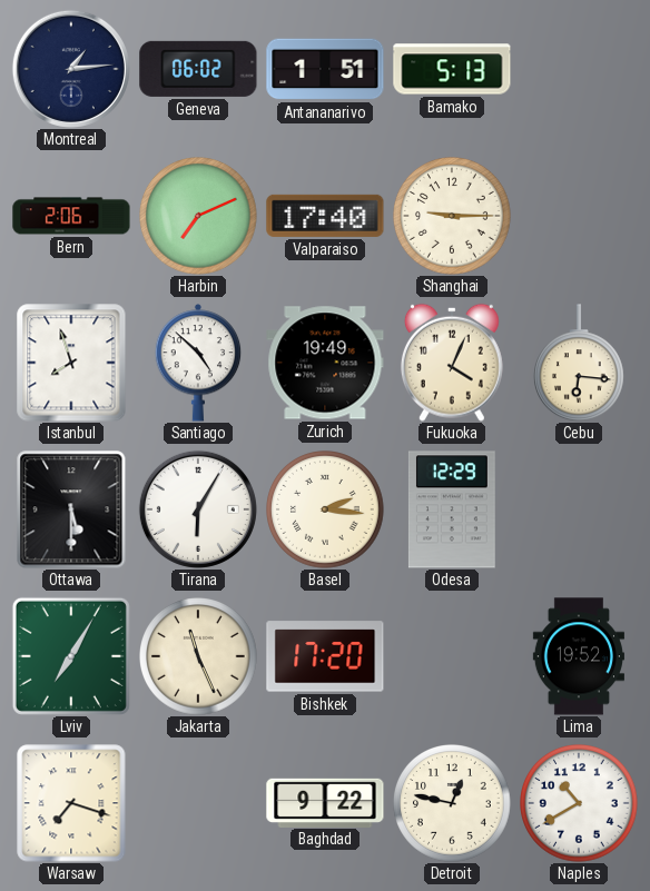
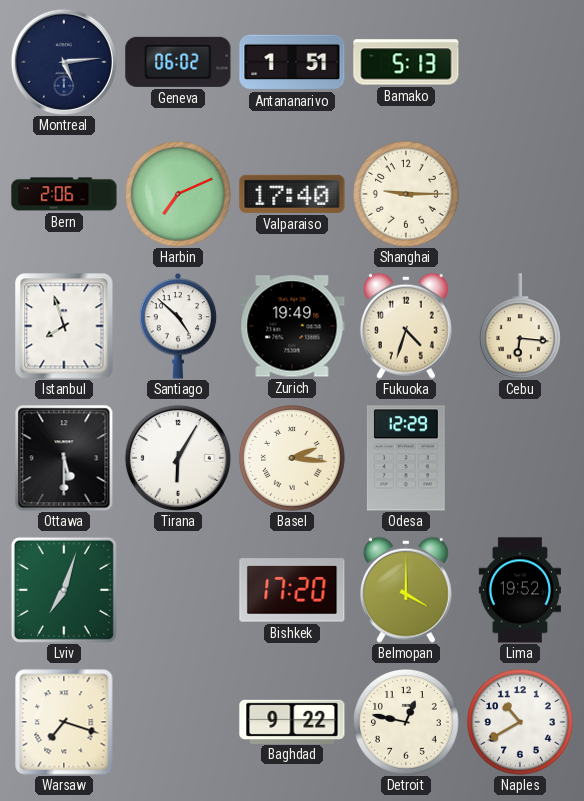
Montreal: 1:14 -> 5:14
Fukuoka: 4:04 -> 4:33
Lviv: 7:05 -> 7:03
Jakarta: 11:26 -> none
Belmopan: none -> 4:00
